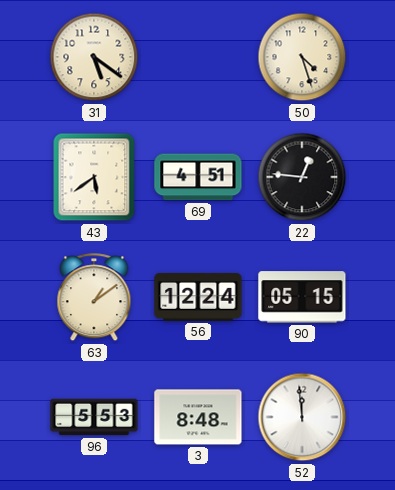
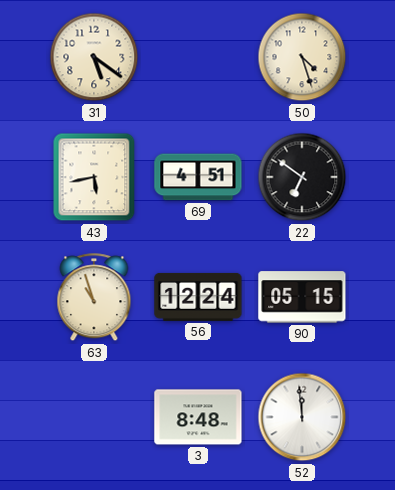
43: 5:39 -> 5:43
22: 12:46 -> 6:51
63: 1:09 -> 10:57
96: 5:53 -> none
